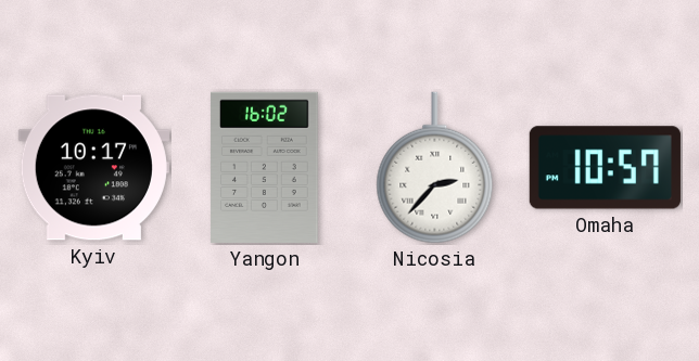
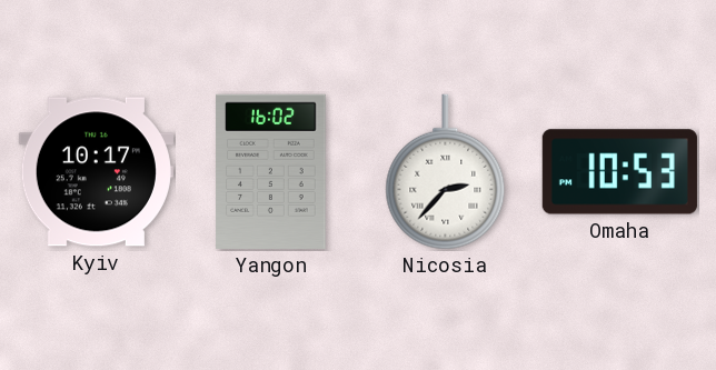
Omaha: 10:57 -> 10:53
